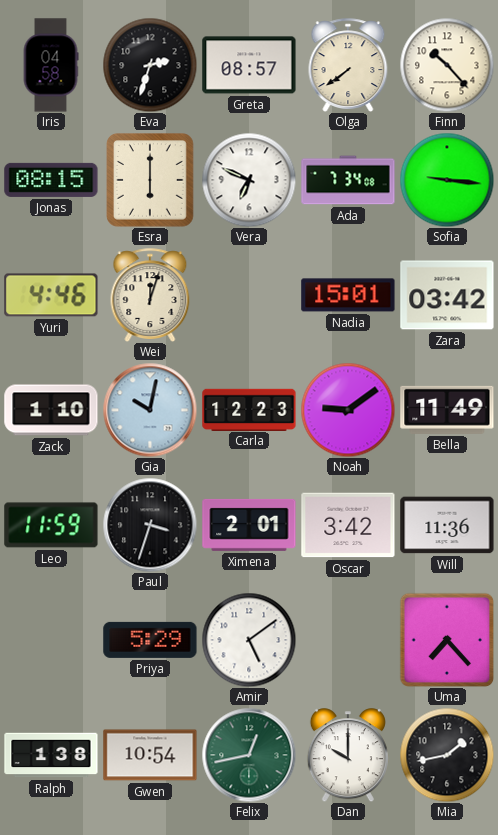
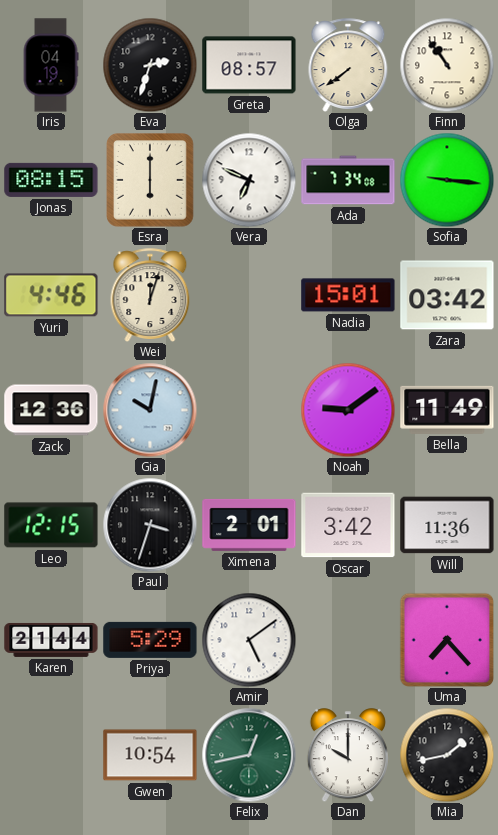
Iris: 04:58 -> 04:19
Finn: 10:23 -> 10:54
Zack: 1:10 -> 12:36
Carla: 12:23 -> none
Leo: 11:59 -> 12:15
Karen: none -> 21:44
Ralph: 1:38 -> none
